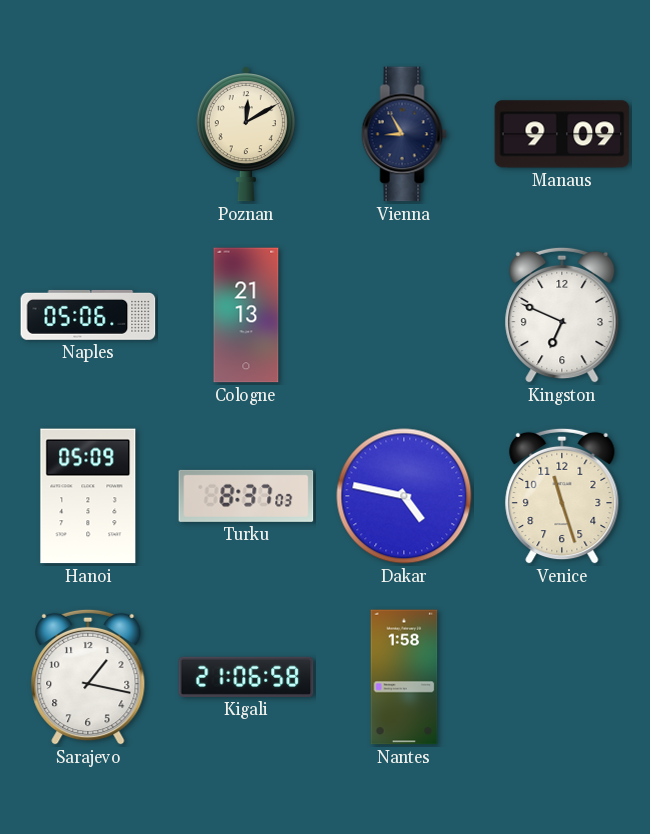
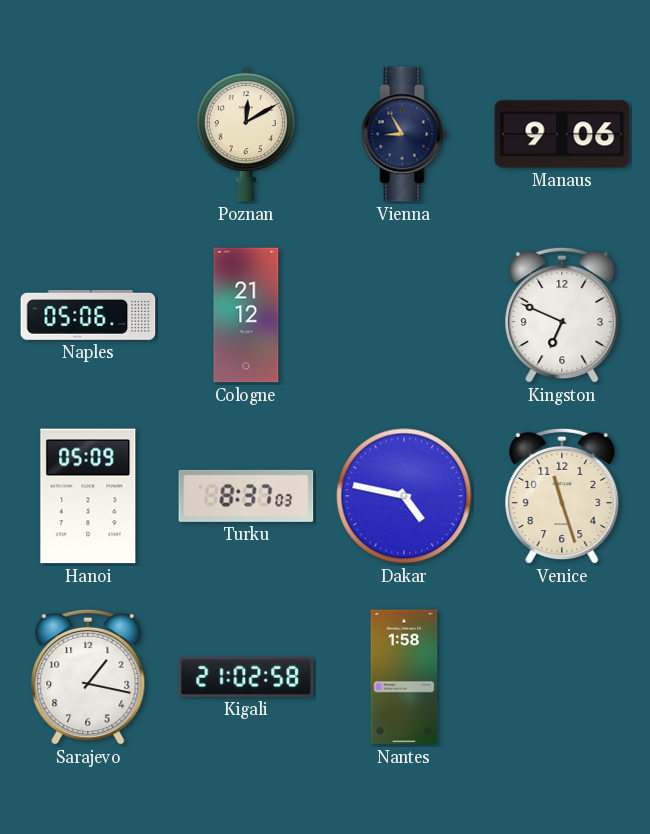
Manaus: 9:09 -> 9:06
Cologne: 21:13 -> 21:12
Kigali: 21:06 -> 21:02
